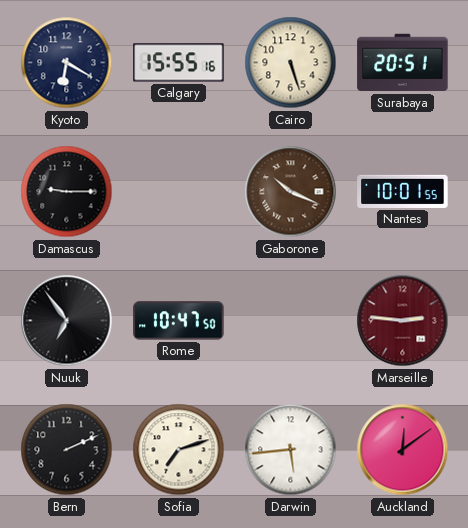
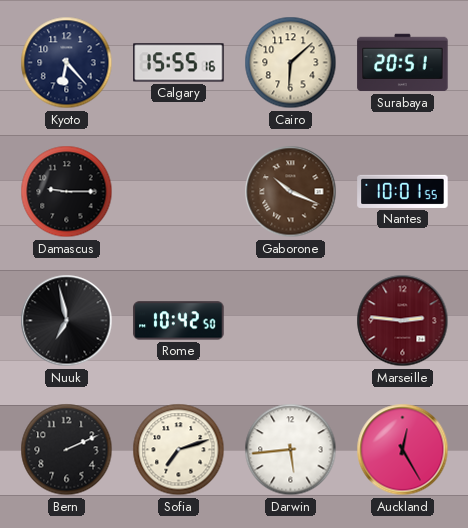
Kyoto: 6:20 -> 6:23
Cairo: 5:27 -> 6:08
Nuuk: 6:54 -> 6:58
Rome: 10:47 -> 10:42
Auckland: 12:09 -> 12:25
